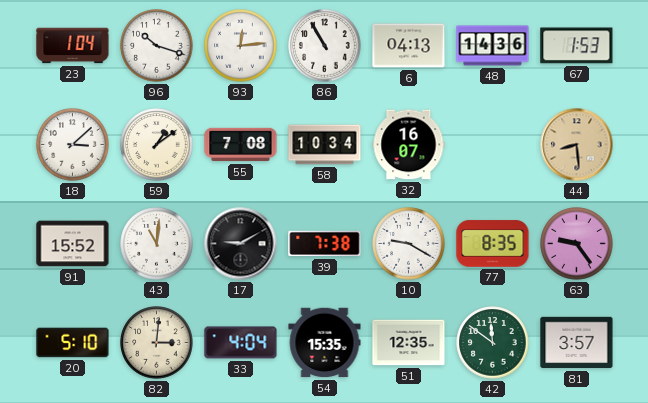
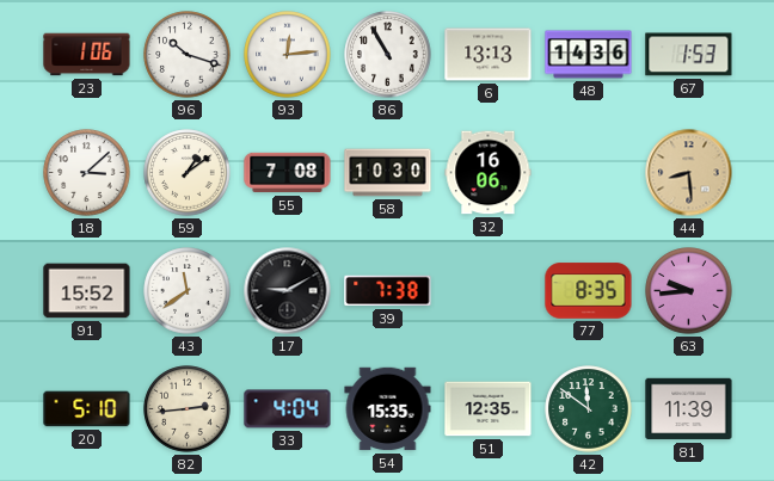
23: 1:04 -> 1:06
6: 04:13 -> 13:13
58: 10:34 -> 10:30
32: 16:07 -> 16:06
43: 11:01 -> 11:39
10: 9:20 -> none
63: 9:24 -> 9:44
82: 3:01 -> 2:44
81: 3:57 -> 11:39
